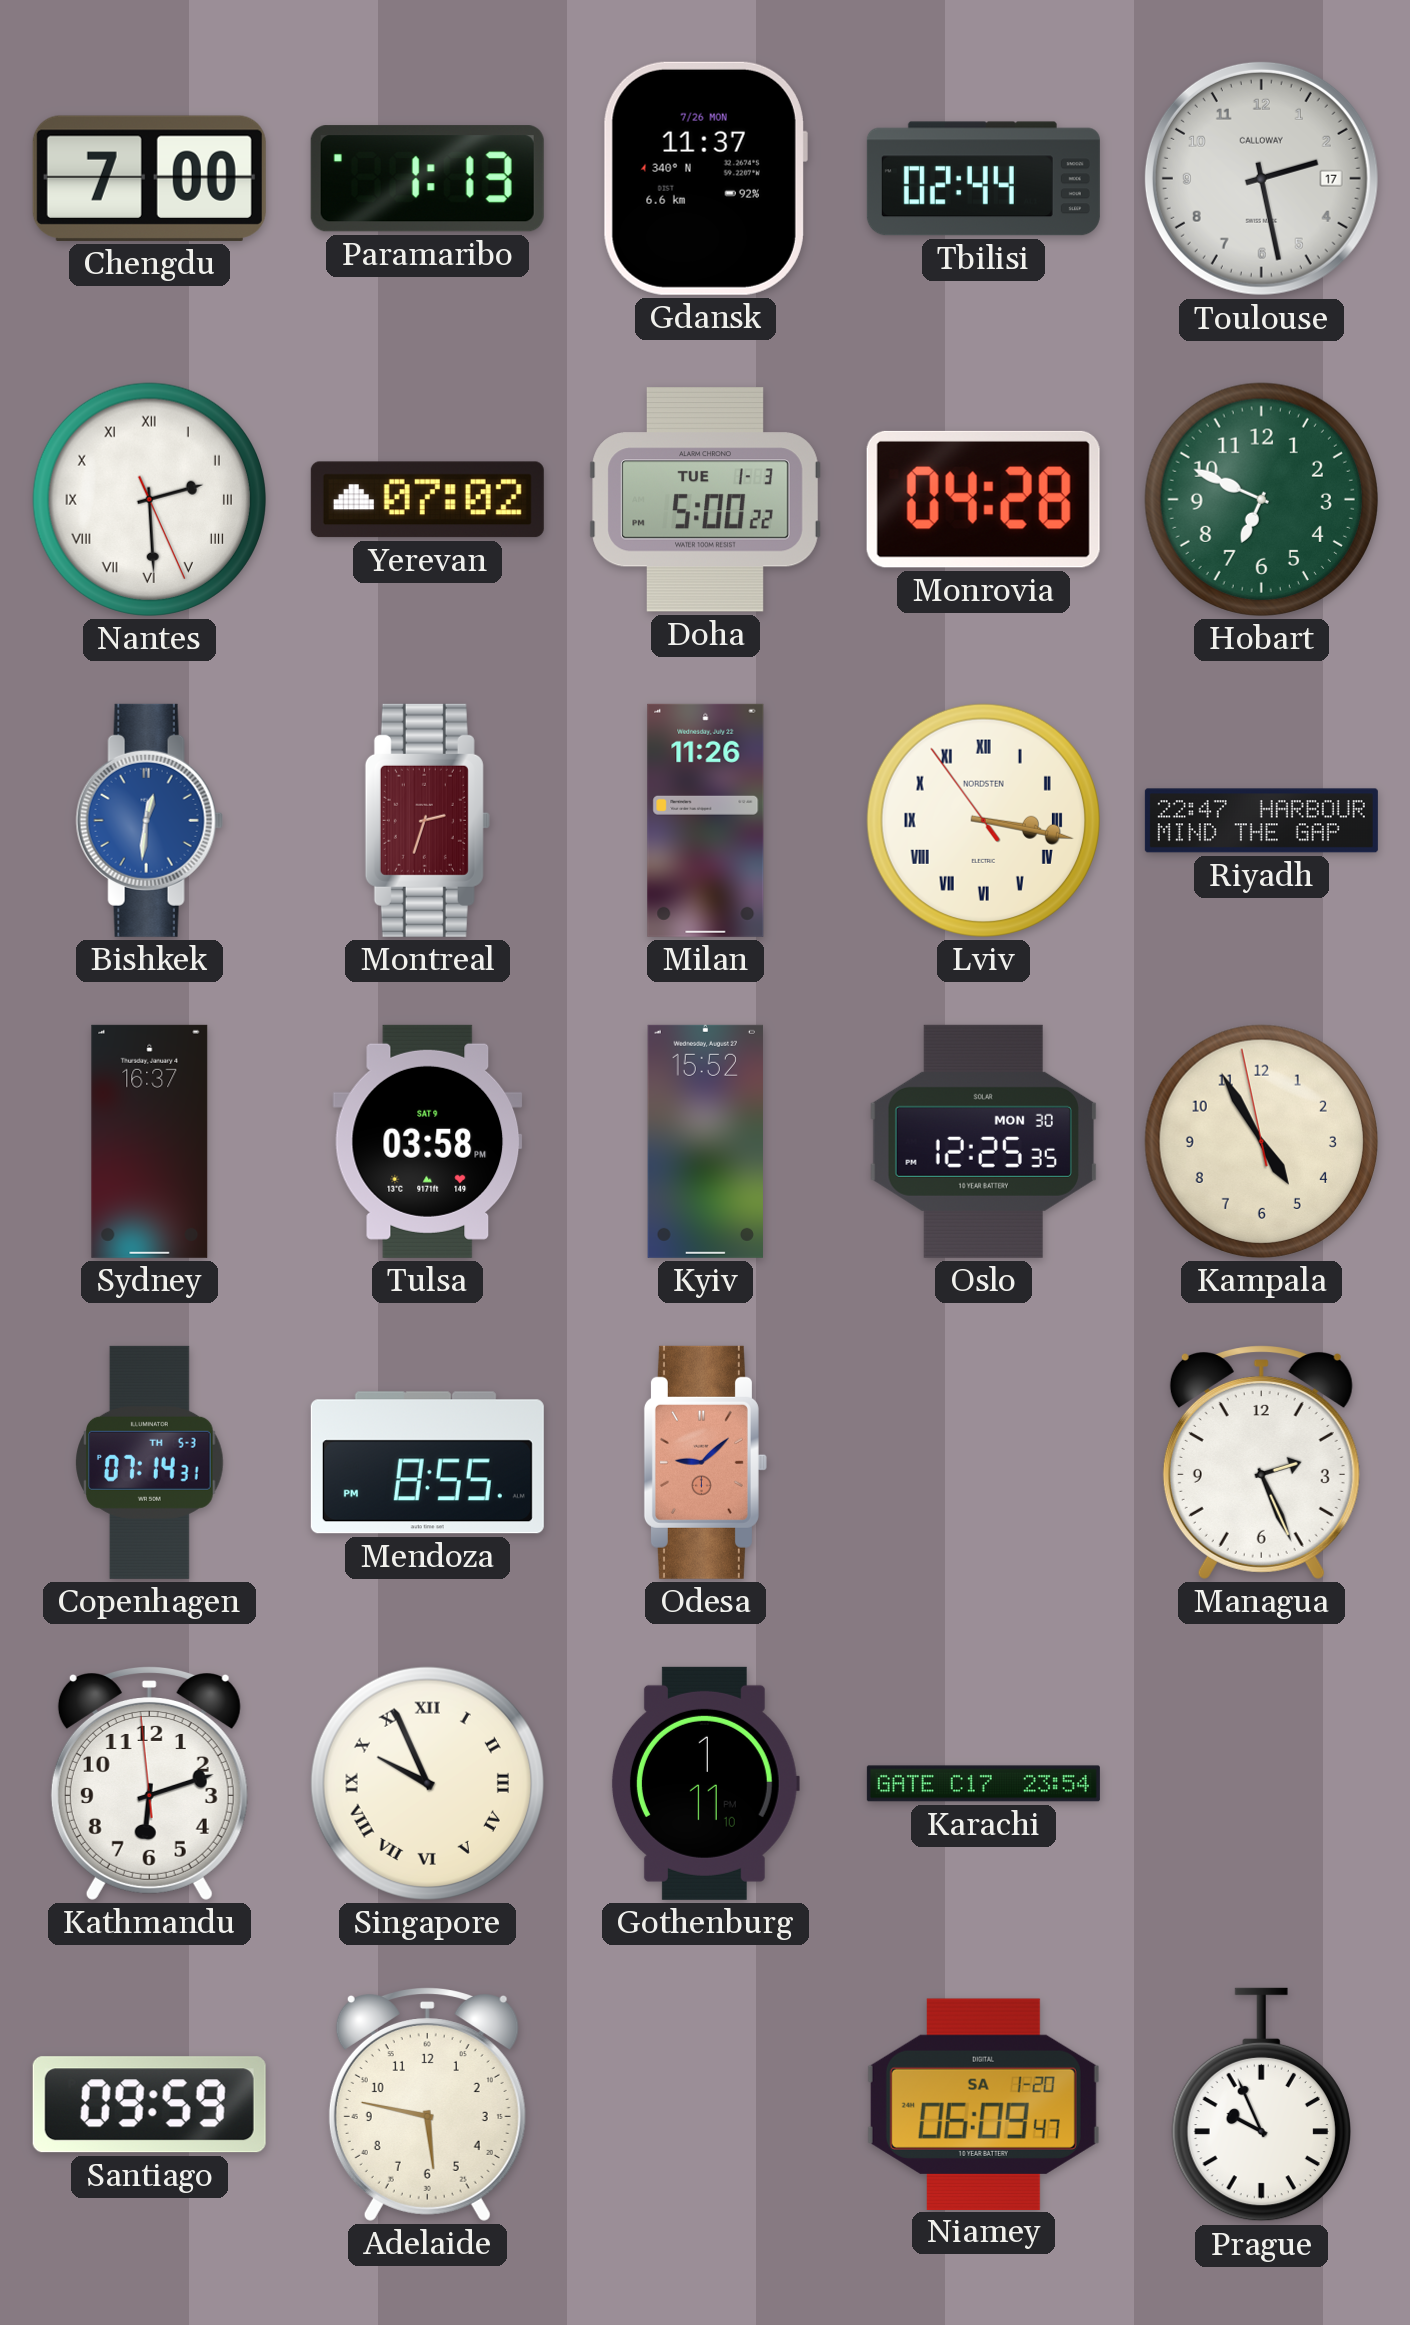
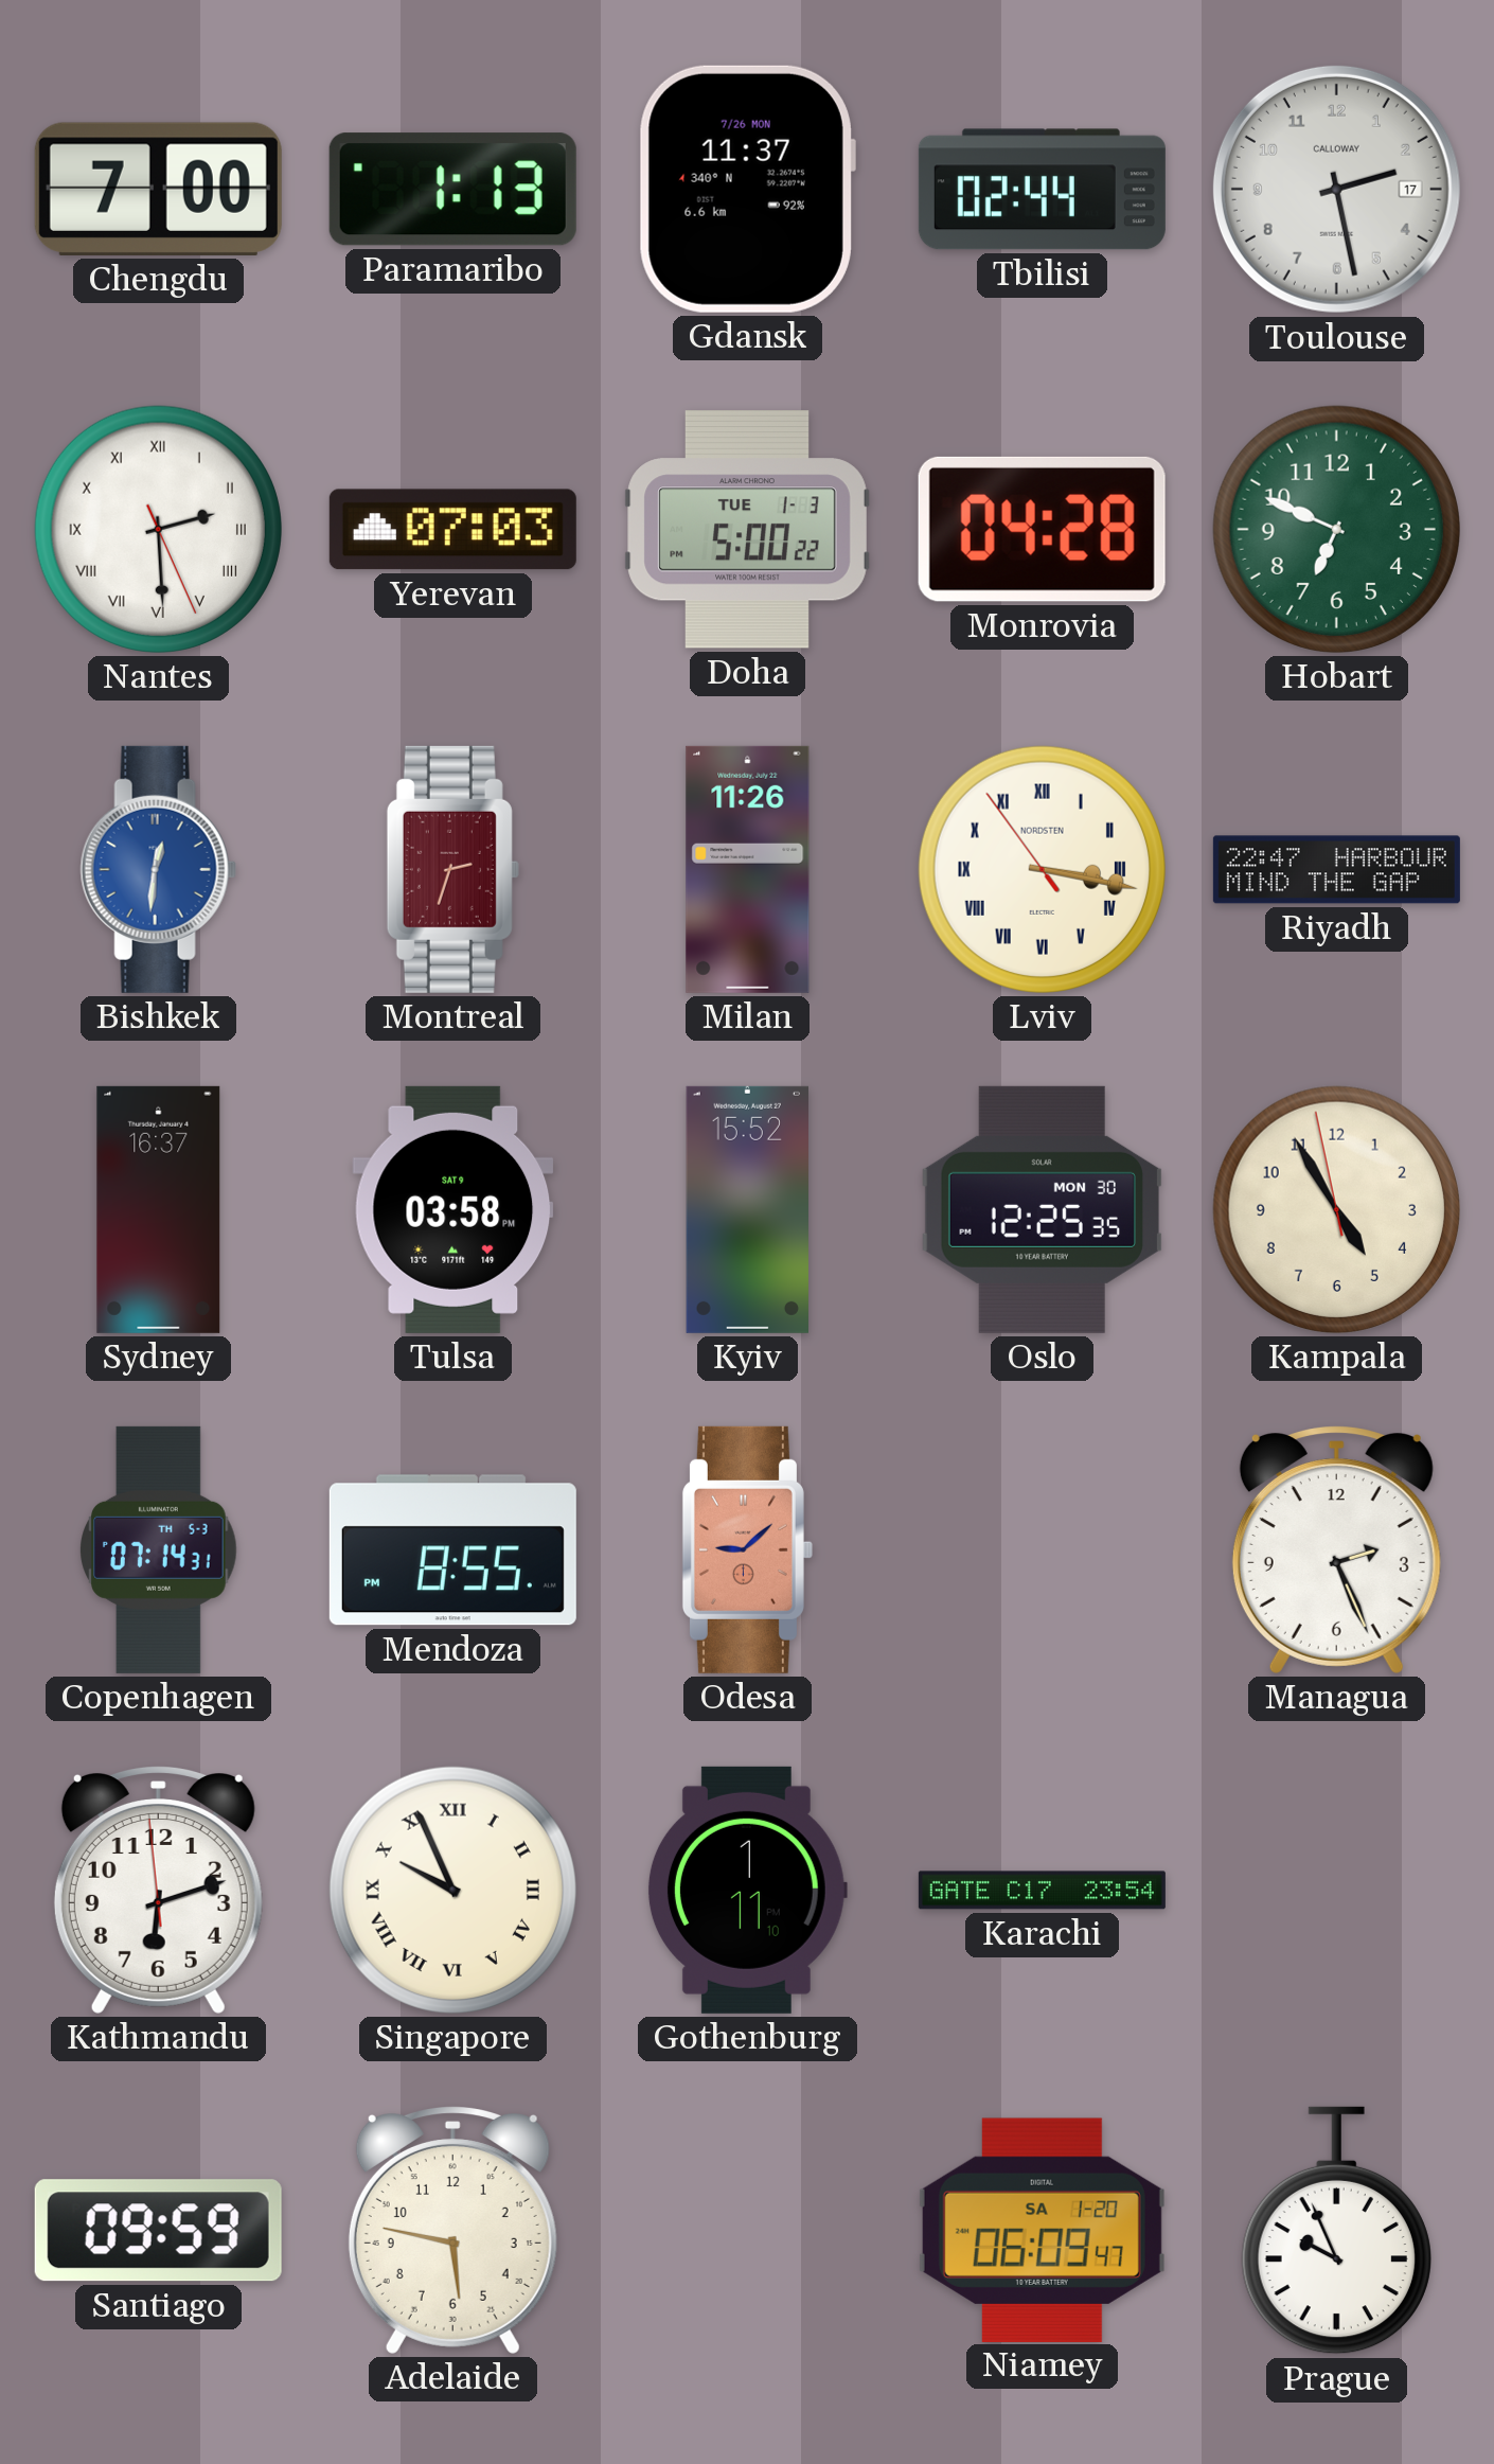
Yerevan: 07:02 -> 07:03
